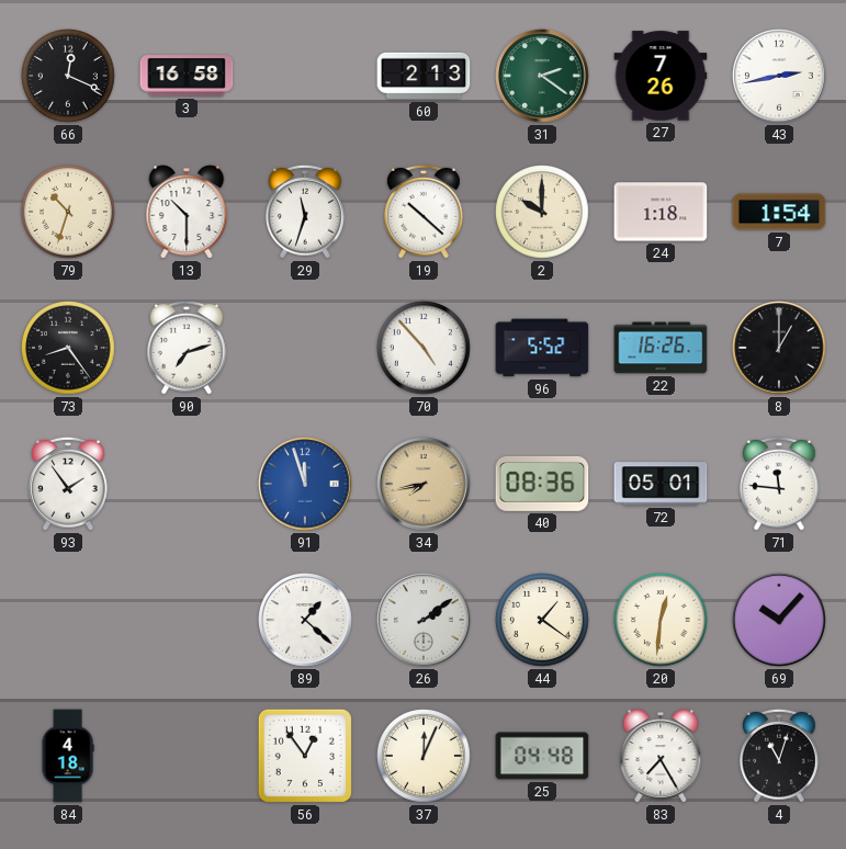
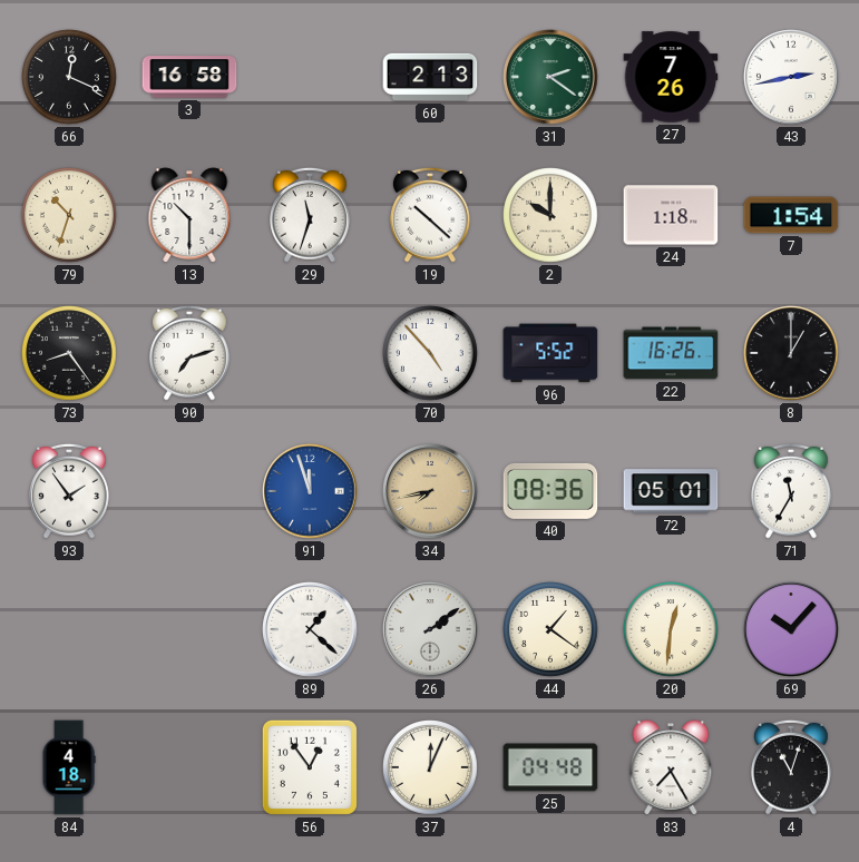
71: 11:46 -> 11:35
